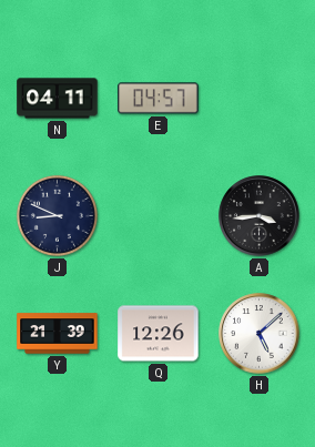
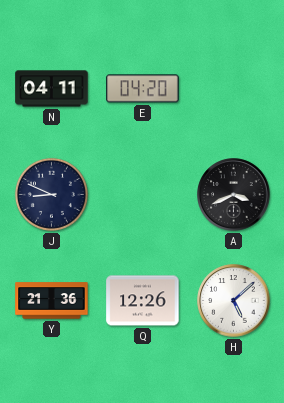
E: 04:57 -> 04:20
A: 3:44 -> 3:41
Y: 21:39 -> 21:36
